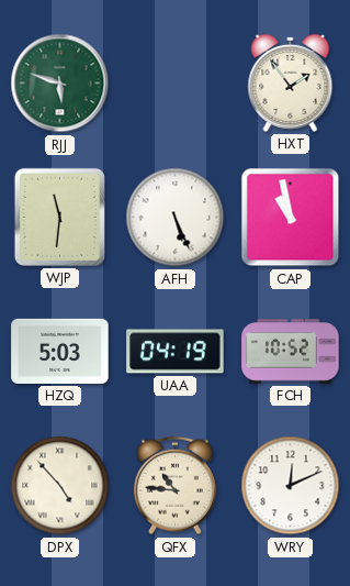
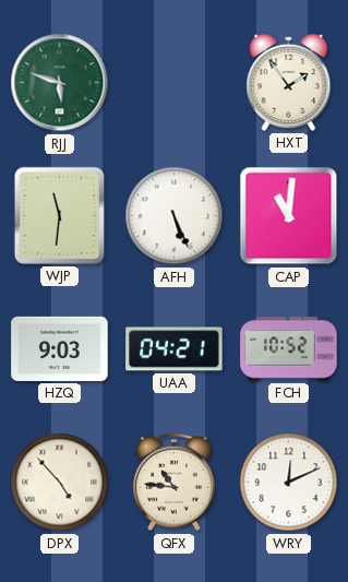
CAP: 10:58 -> 11:01
HZQ: 5:03 -> 9:03
UAA: 04:19 -> 04:21
